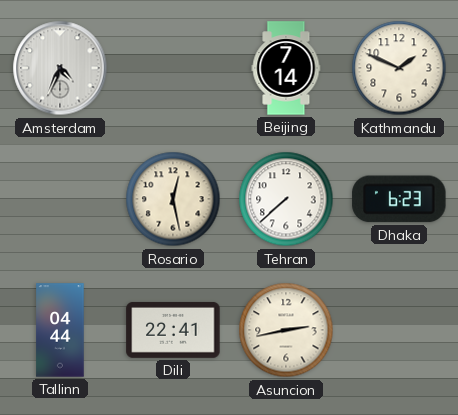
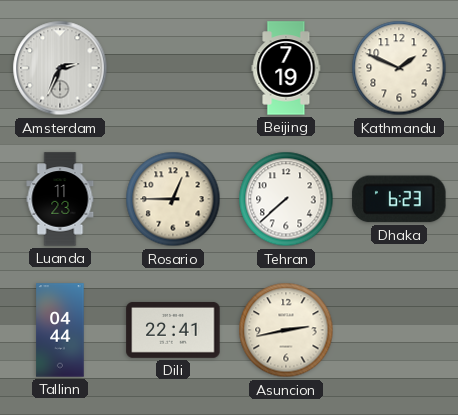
Amsterdam: 4:34 -> 2:34
Beijing: 7:14 -> 7:19
Luanda: none -> 11:23
Rosario: 12:28 -> 12:45
